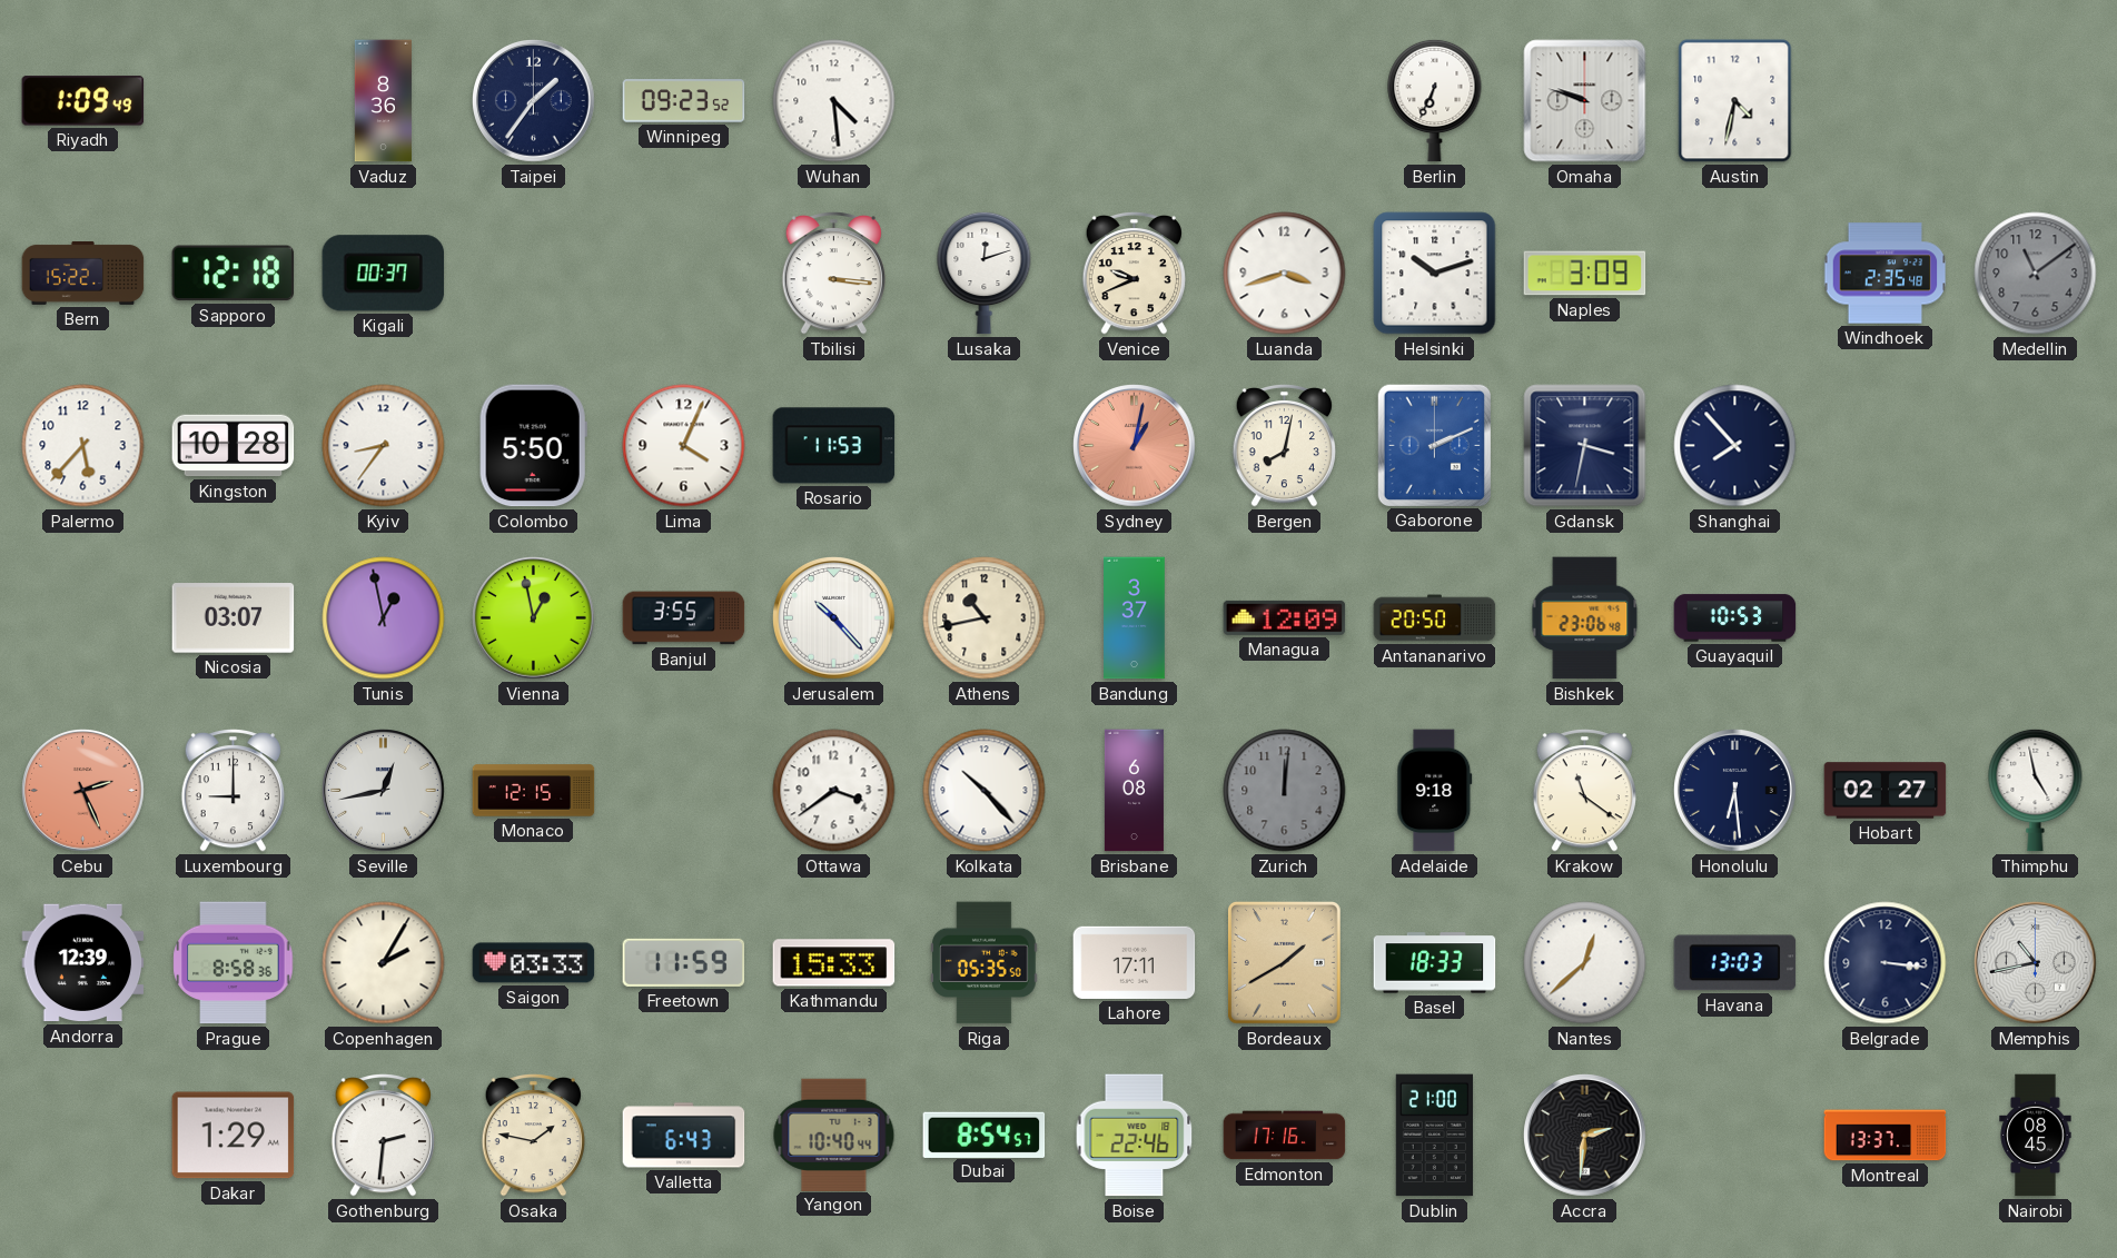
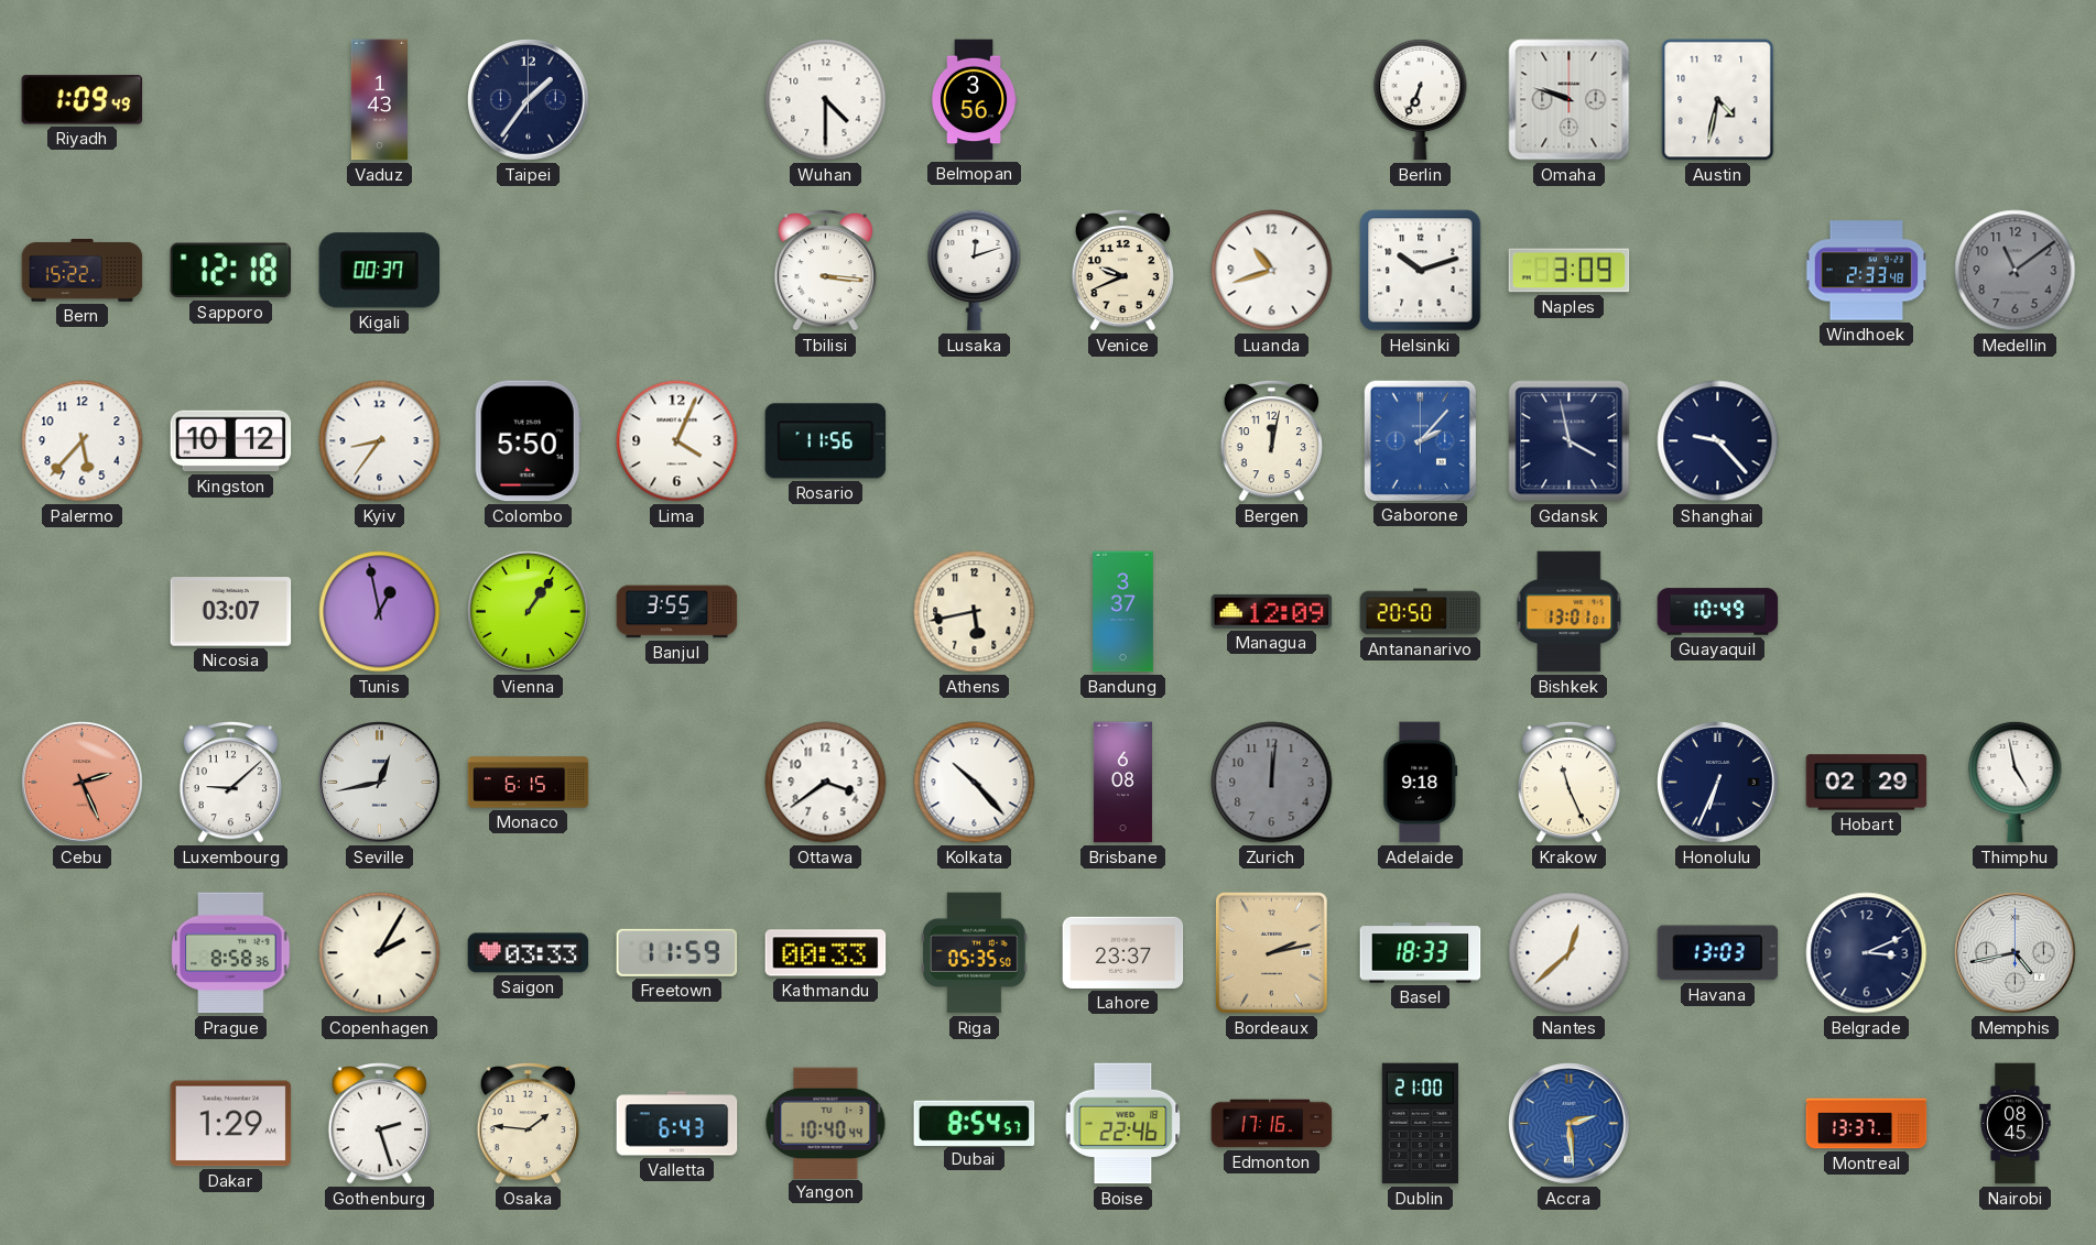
Vaduz: 8:36 -> 1:43
Winnipeg: 09:23 -> none
Wuhan: 4:29 -> 4:30
Belmopan: none -> 3:56
Luanda: 3:42 -> 10:42
Windhoek: 2:35 -> 2:33
Kingston: 10:28 -> 10:12
Rosario: 11:53 -> 11:56
Sydney: 1:02 -> none
Bergen: 8:02 -> 12:02
Gaborone: 2:11 -> 2:07
Gdansk: 3:32 -> 3:58
Shanghai: 7:53 -> 9:23
Vienna: 12:58 -> 1:06
Jerusalem: 10:23 -> none
Athens: 10:43 -> 5:43
Bishkek: 23:06 -> 13:01
Guayaquil: 10:53 -> 10:49
Luxembourg: 9:00 -> 9:08
Monaco: 12:15 -> 6:15
Krakow: 11:21 -> 11:26
Honolulu: 6:29 -> 6:34
Hobart: 02:27 -> 02:29
Andorra: 12:39 -> none
Kathmandu: 15:33 -> 00:33
Lahore: 17:11 -> 23:37
Bordeaux: 1:40 -> 2:13
Belgrade: 3:16 -> 3:11
Memphis: 10:43 -> 4:43
Gothenburg: 2:31 -> 2:27
Osaka: 1:47 -> 1:46
Accra: 2:31 -> 2:29
Accra dial: black -> blue
